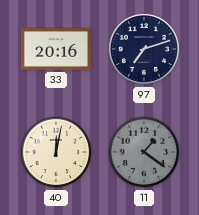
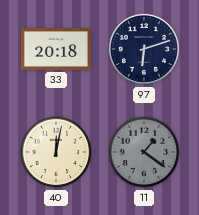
33: 20:16 -> 20:18
97: 7:12 -> 6:12
